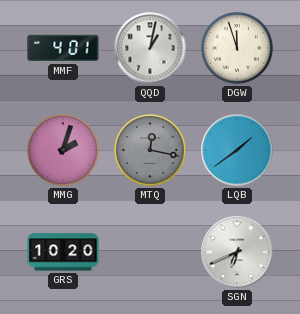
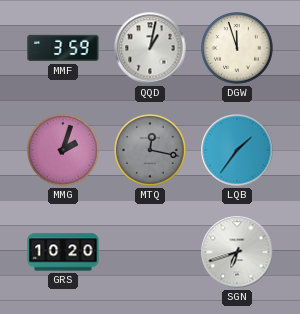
MMF: 4:01 -> 3:59
LQB: 1:39 -> 1:36
SGN: 6:41 -> 6:42
